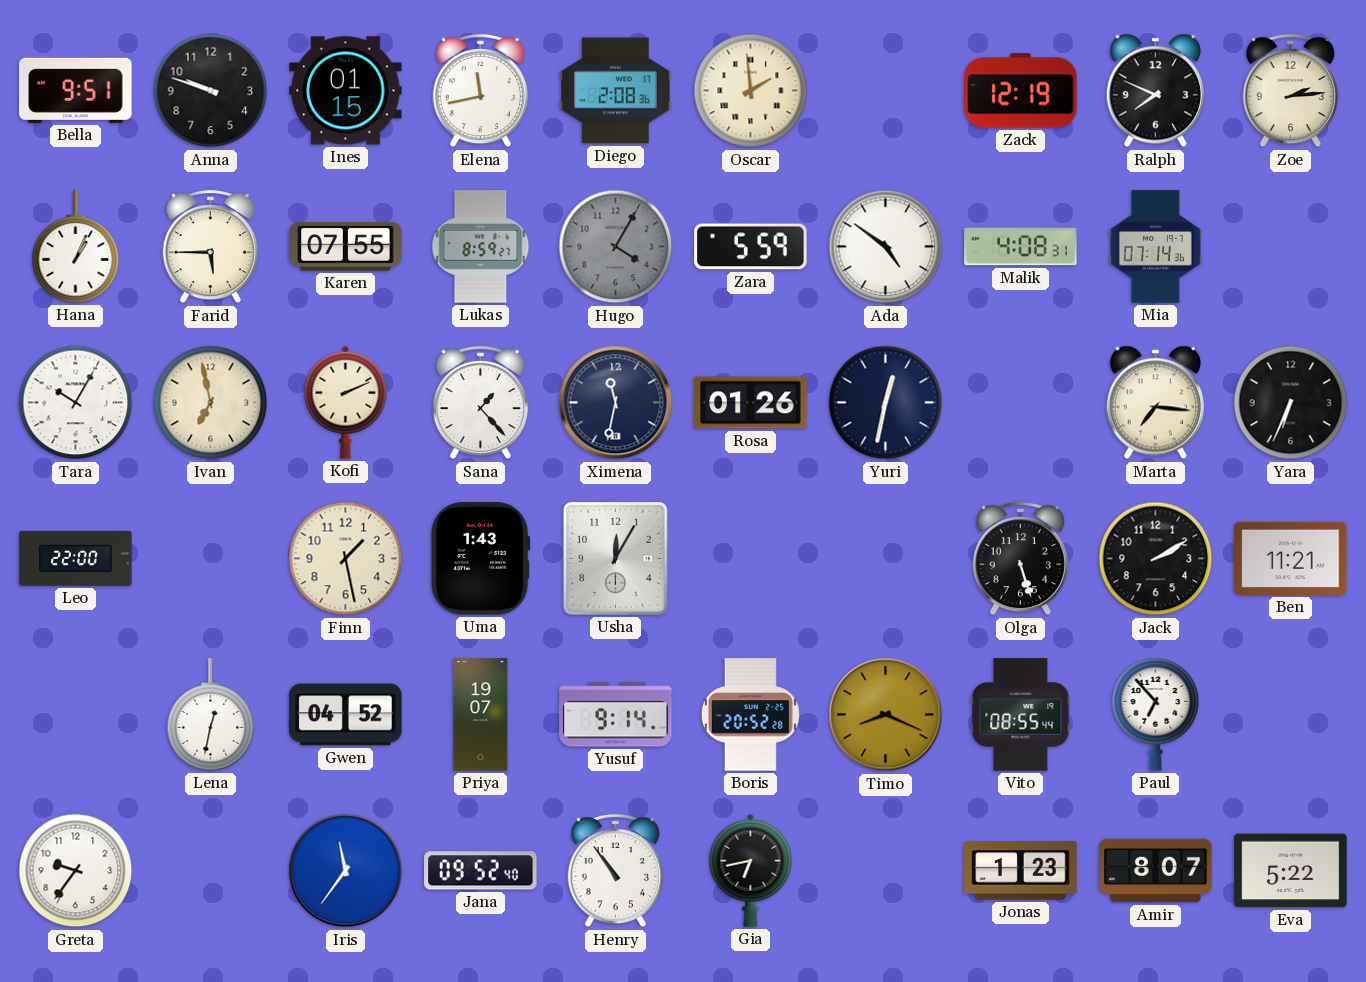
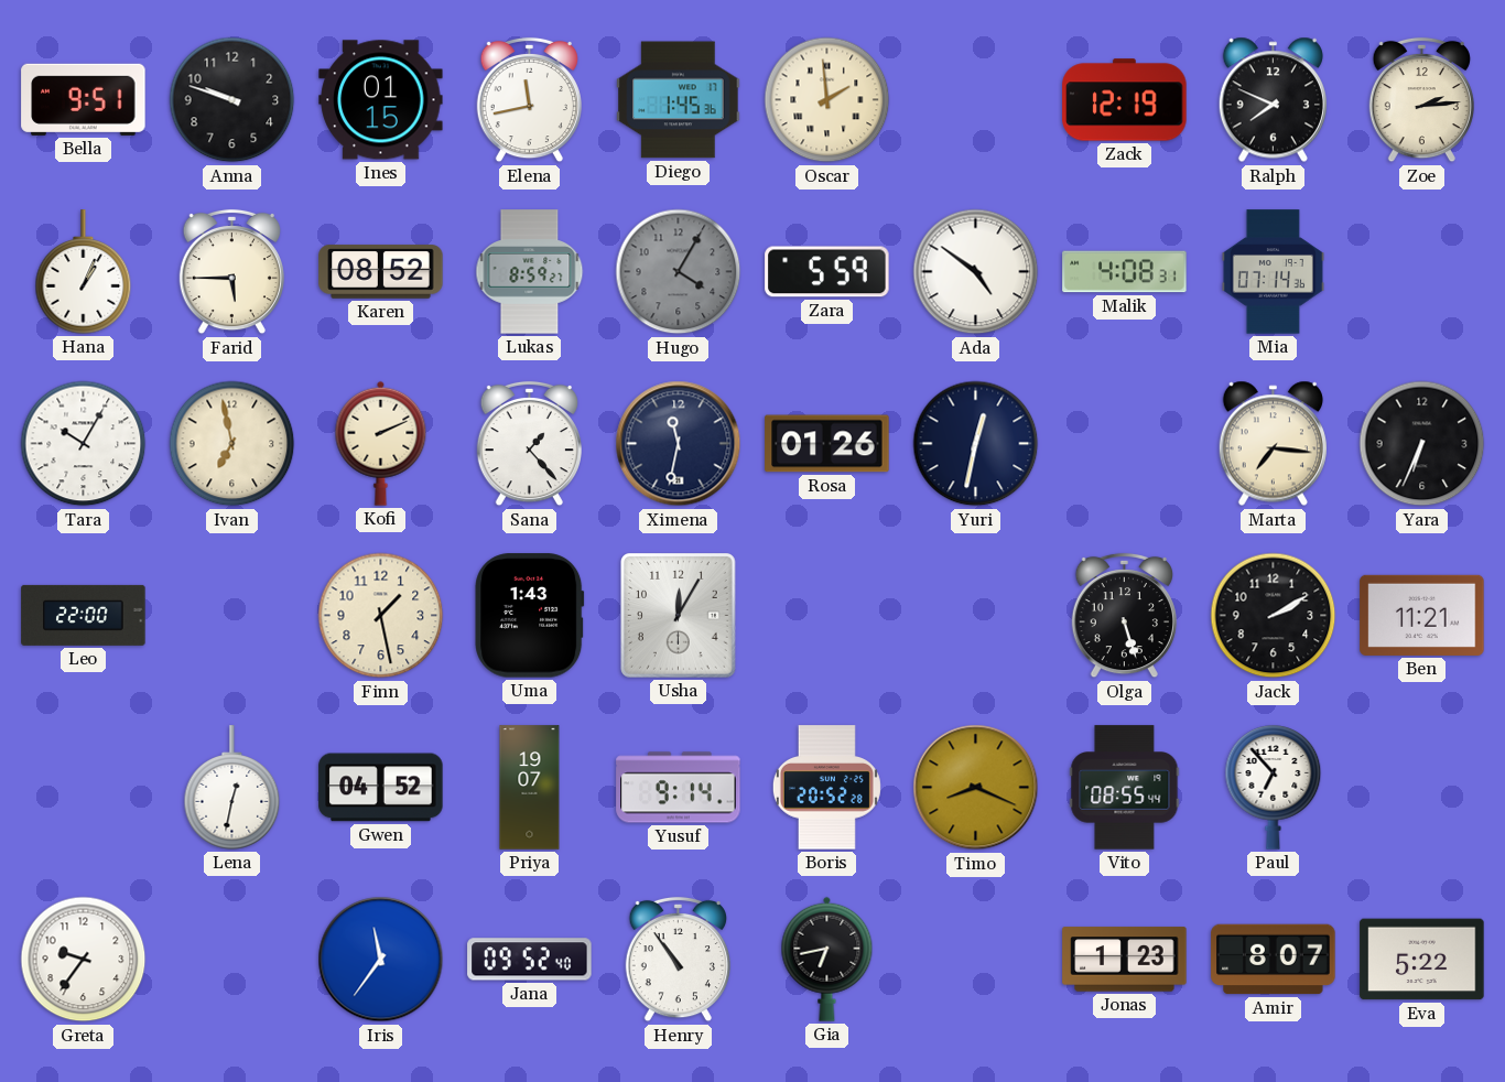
Diego: 2:08 -> 1:45
Karen: 07:55 -> 08:52
